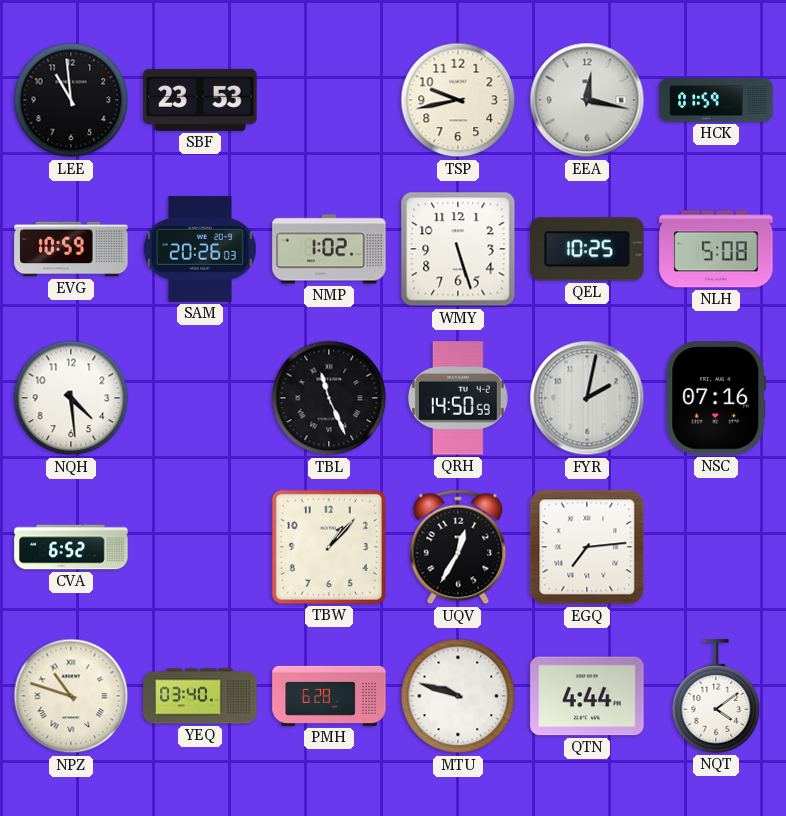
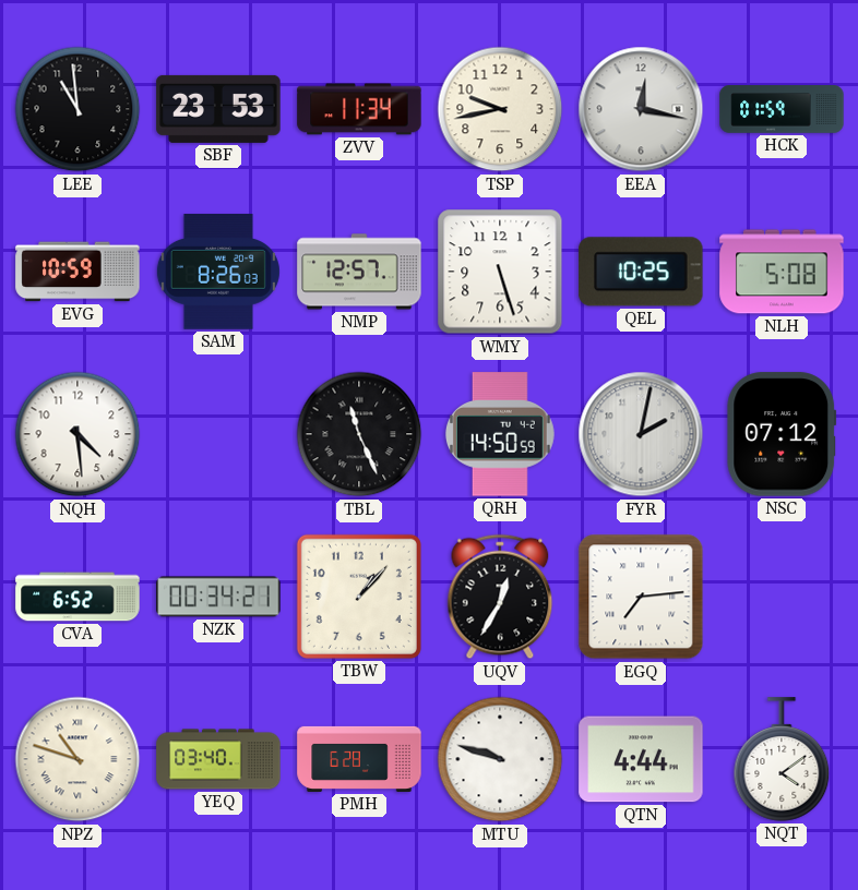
ZVV: none -> 11:34
SAM: 20:26 -> 8:26
NMP: 1:02 -> 12:57
NSC: 07:16 -> 07:12
NZK: none -> 00:34
